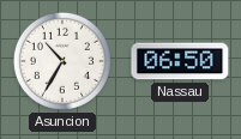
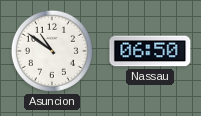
Asuncion: 10:35 -> 10:51
